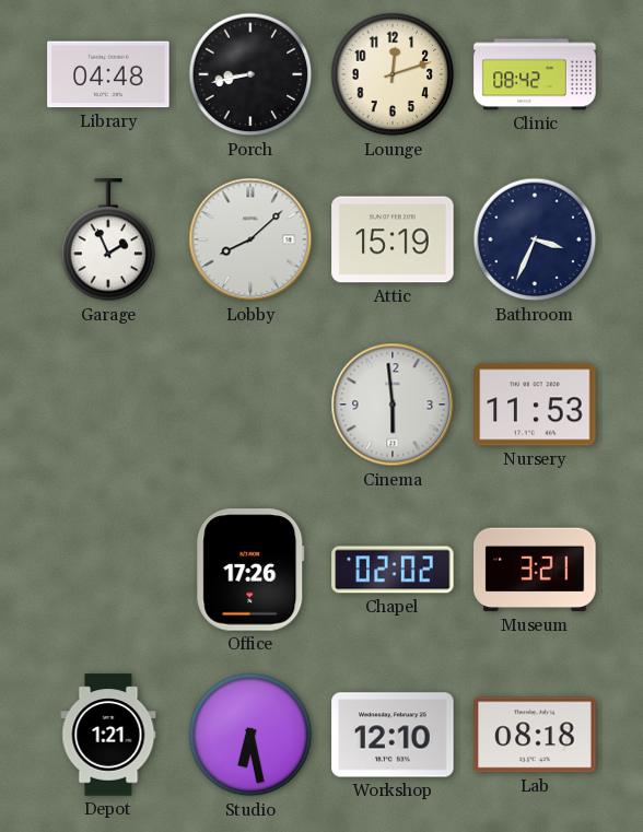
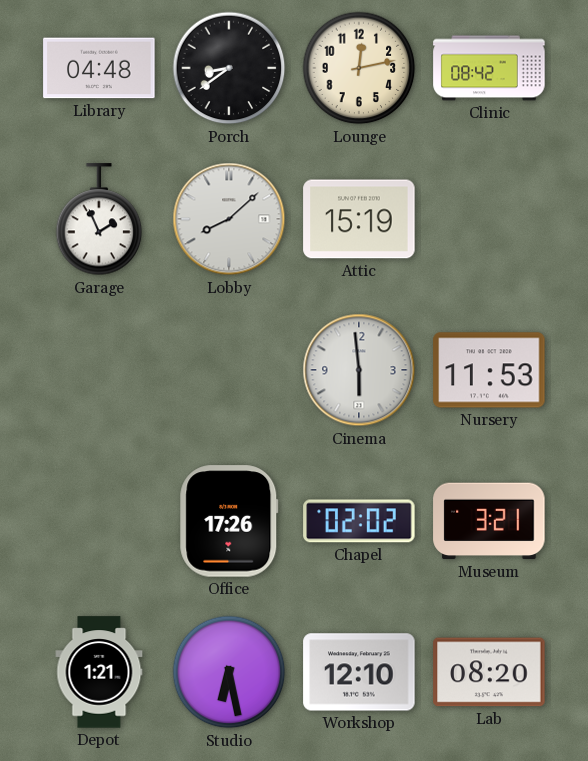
Porch: 8:43 -> 8:39
Lounge: 12:12 -> 12:13
Bathroom: 3:34 -> none
Lab: 08:18 -> 08:20
